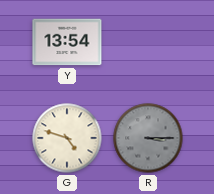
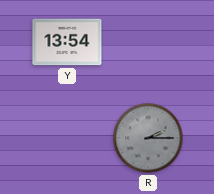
G: 4:48 -> none
R: 3:15 -> 2:15
